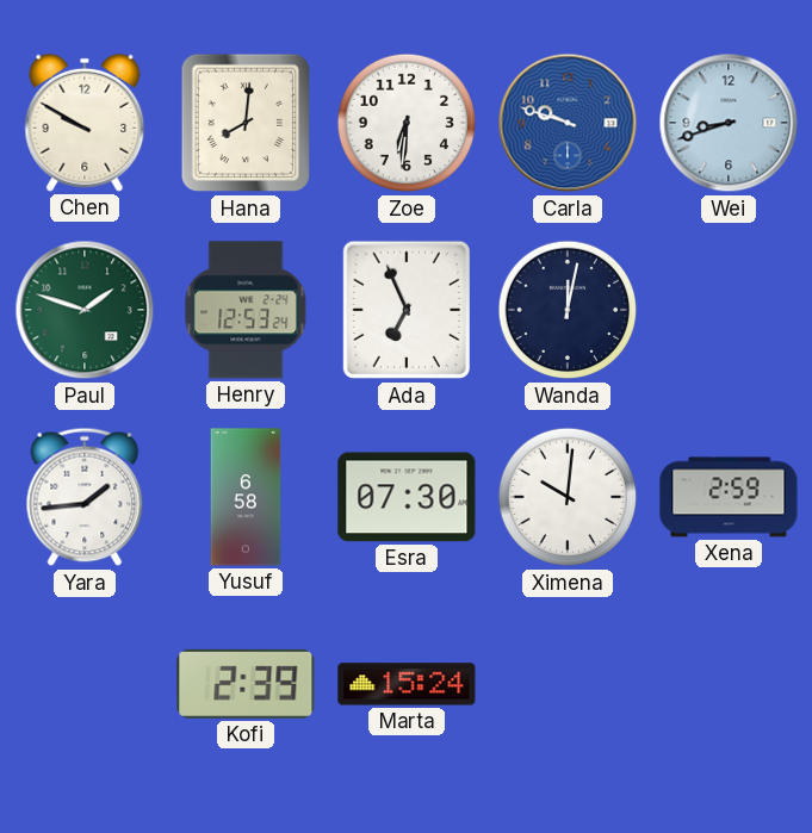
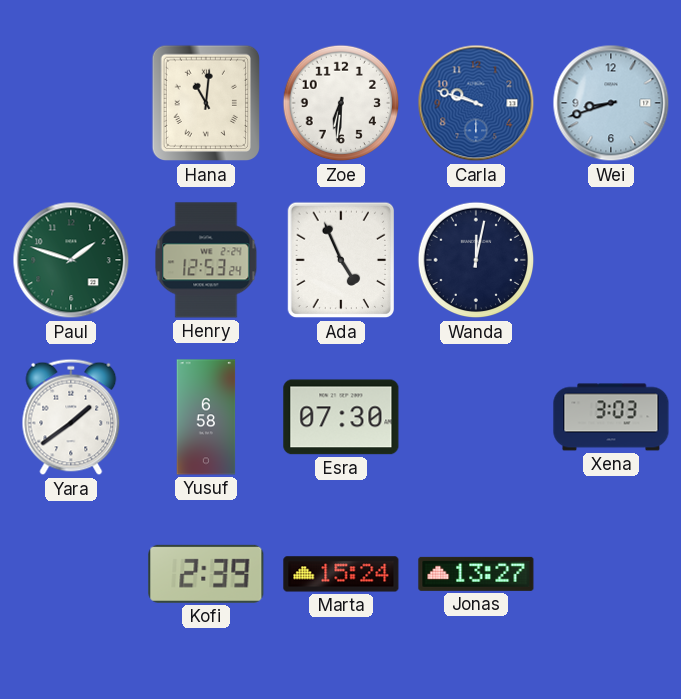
Chen: 9:50 -> none
Hana: 8:01 -> 11:01
Ada: 6:56 -> 4:56
Yara: 1:44 -> 1:39
Ximena: 10:01 -> none
Xena: 2:59 -> 3:03
Jonas: none -> 13:27
